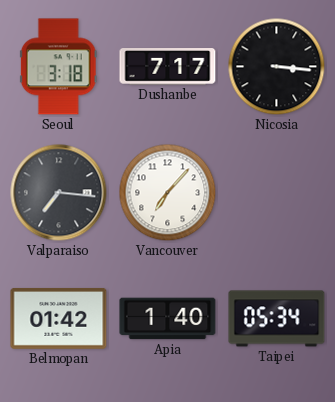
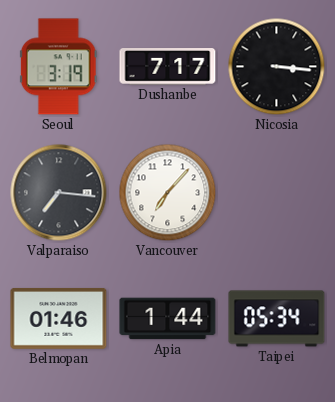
Seoul: 3:18 -> 3:19
Belmopan: 01:42 -> 01:46
Apia: 1:40 -> 1:44
